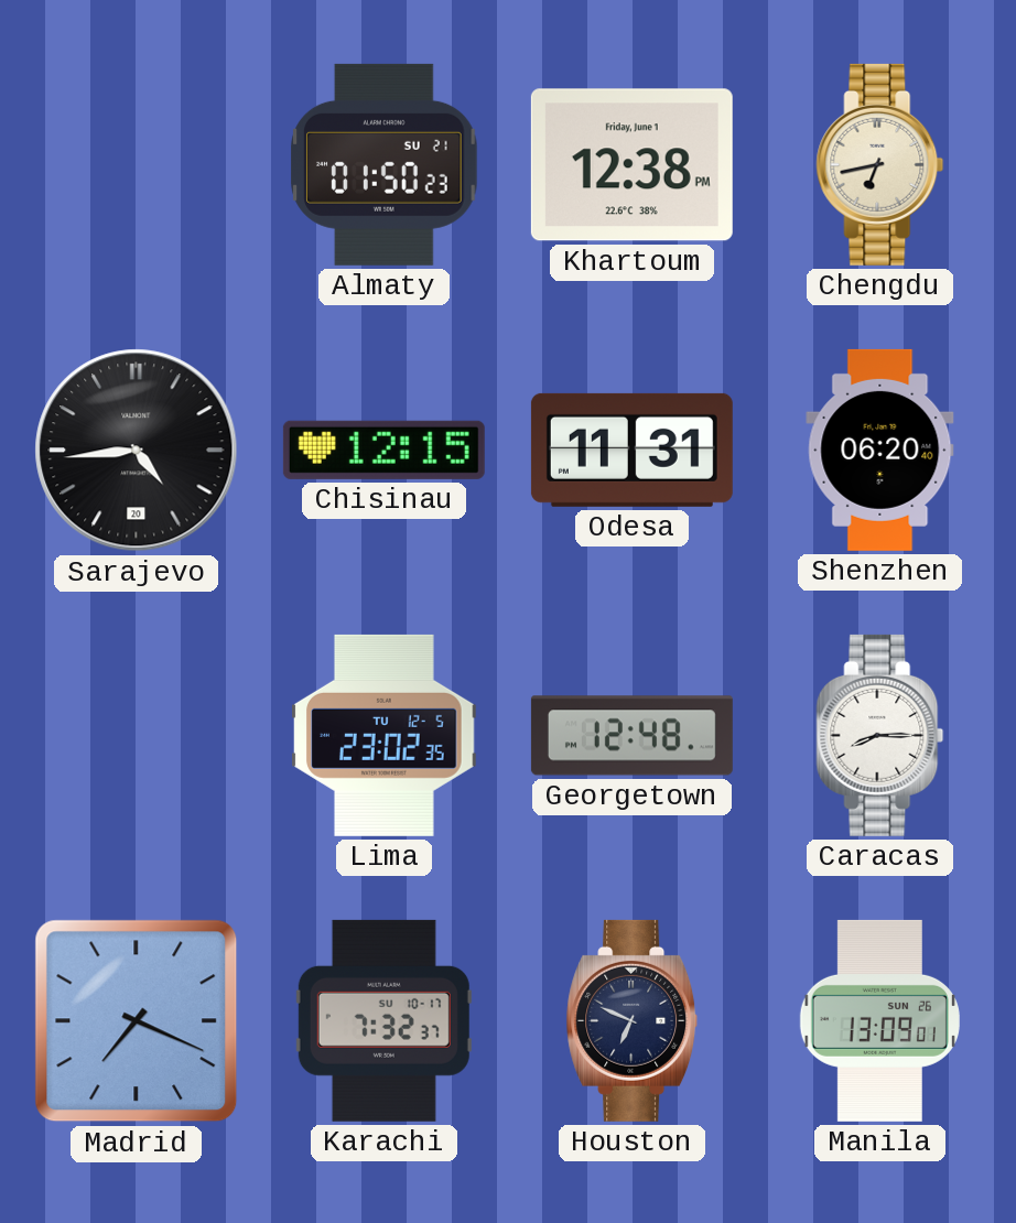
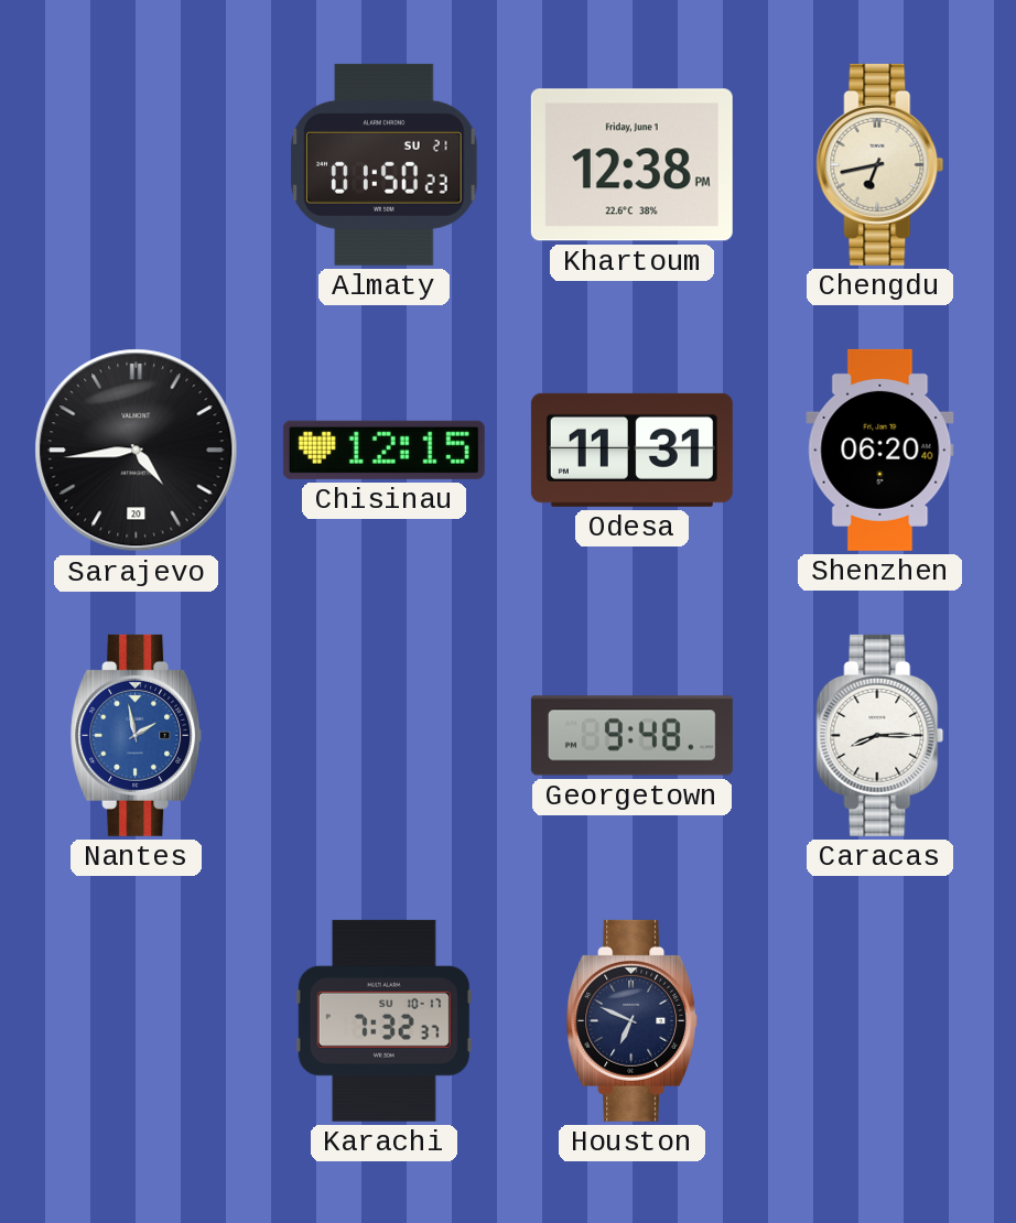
Nantes: none -> 1:58
Lima: 23:02 -> none
Georgetown: 12:48 -> 9:48
Madrid: 7:19 -> none
Manila: 13:09 -> none
